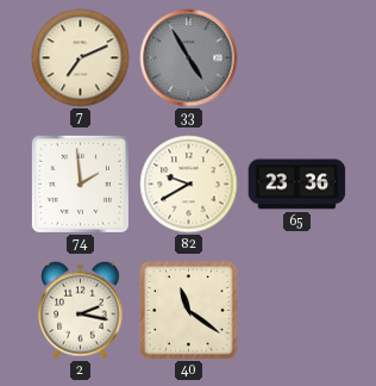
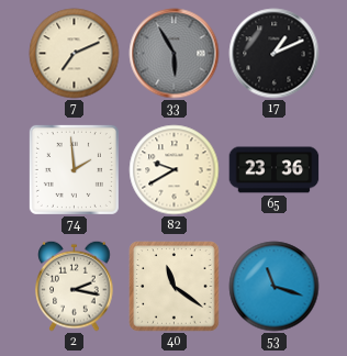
33: 4:55 -> 5:55
17: none -> 1:11
53: none -> 11:18
